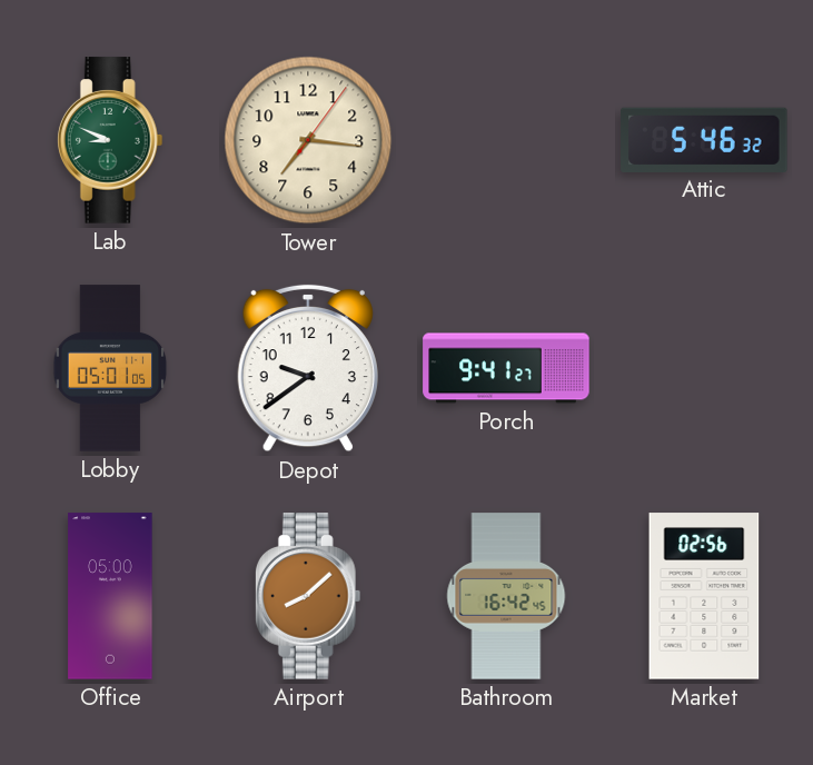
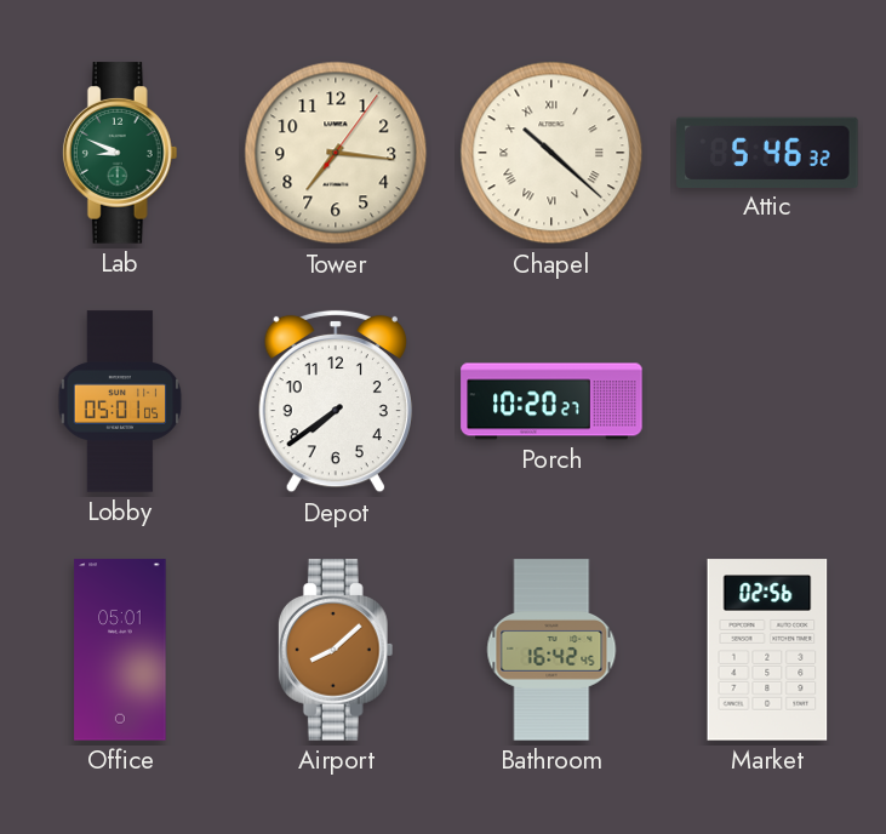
Chapel: none -> 10:22
Depot: 9:39 -> 7:39
Porch: 9:41 -> 10:20
Office: 05:00 -> 05:01
